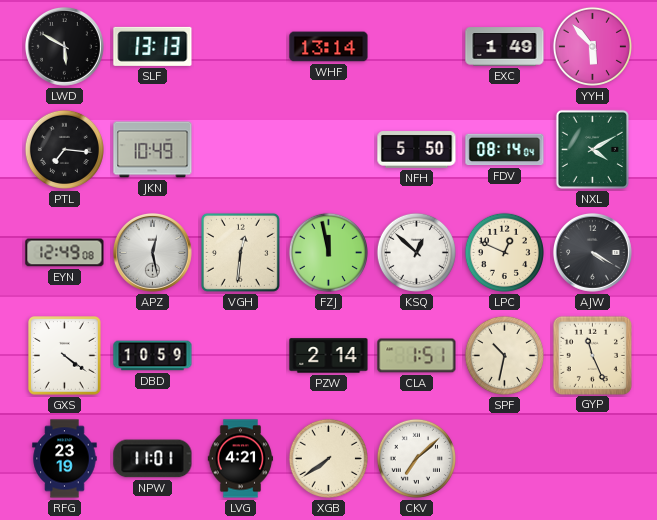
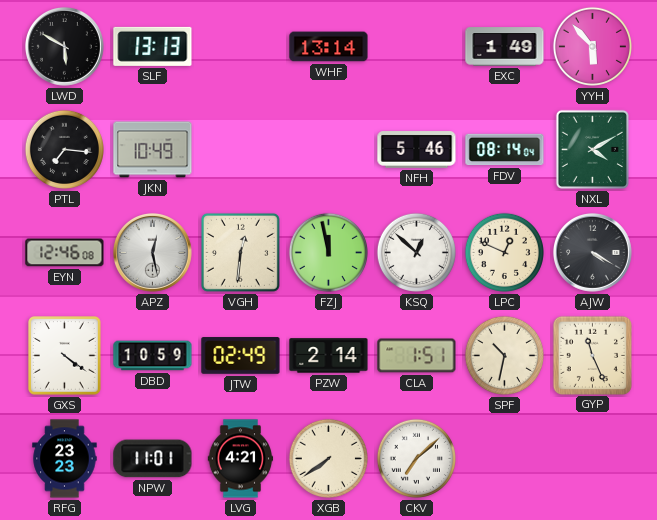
NFH: 5:50 -> 5:46
EYN: 12:49 -> 12:46
JTW: none -> 02:49
RFG: 23:19 -> 23:23
